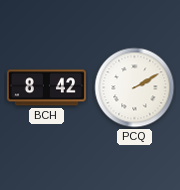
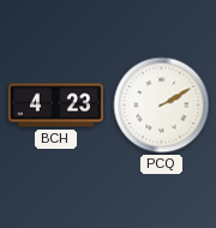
BCH: 8:42 -> 4:23
